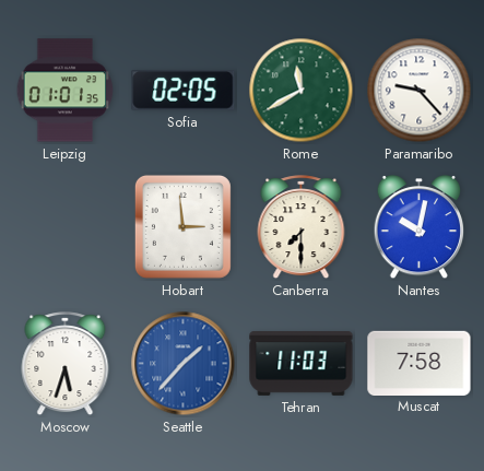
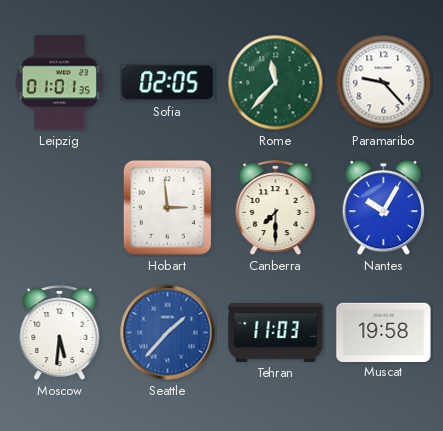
Rome: 11:40 -> 11:37
Nantes: 10:02 -> 10:05
Moscow: 5:33 -> 5:31
Muscat: 7:58 -> 19:58
